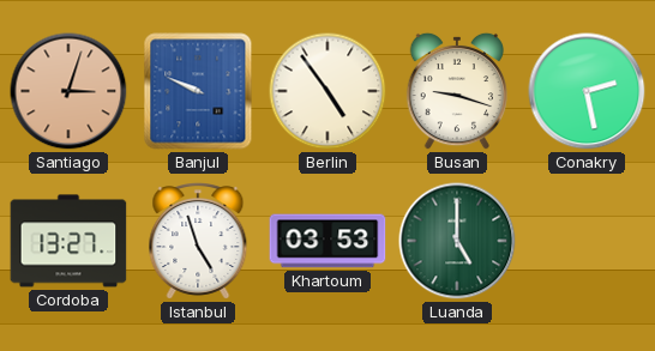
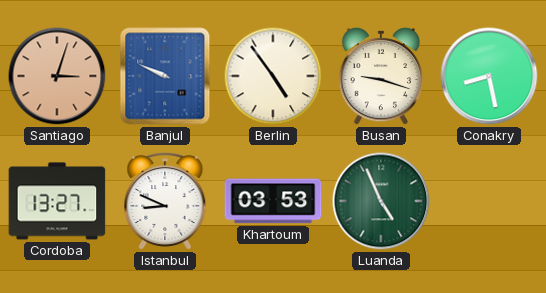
Conakry: 2:28 -> 8:28
Istanbul: 4:57 -> 8:49
Luanda: 5:00 -> 4:56
